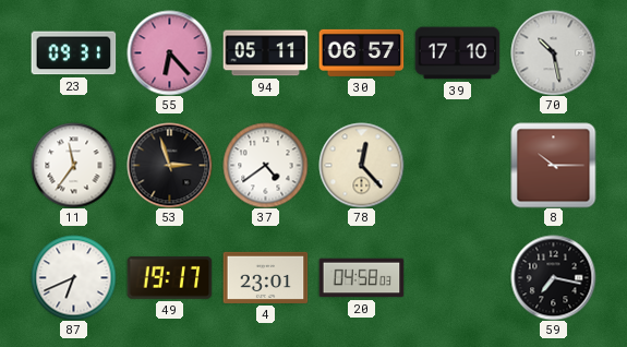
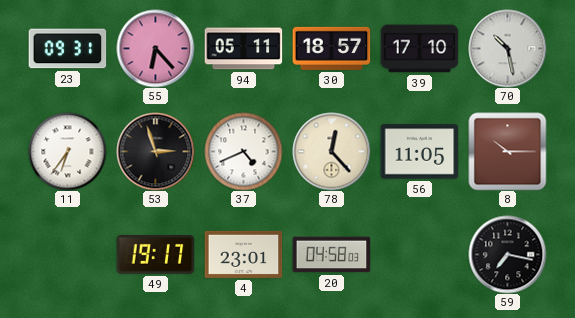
30: 06:57 -> 18:57
11: 11:36 -> 6:36
37: 4:39 -> 4:41
56: none -> 11:05
87: 6:41 -> none
